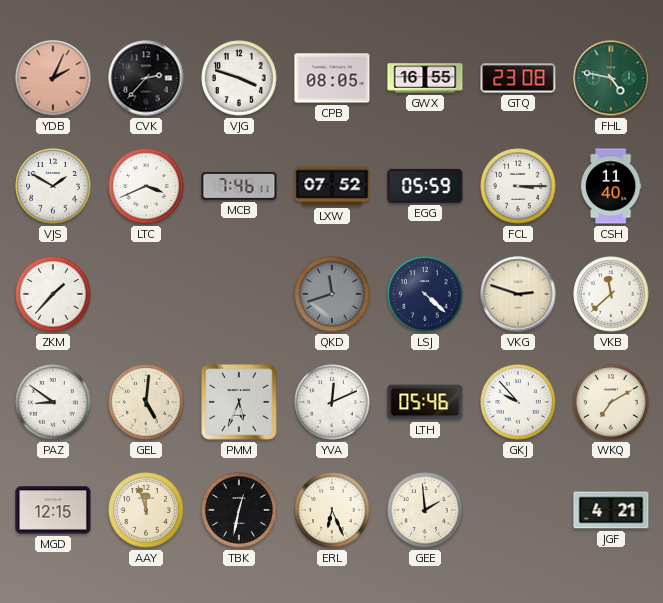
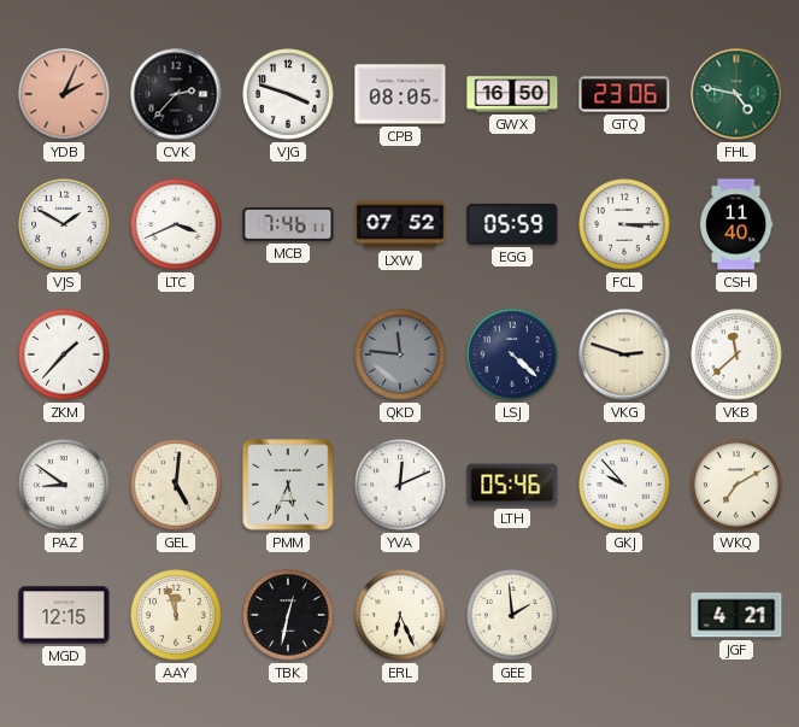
GWX: 16:55 -> 16:50
GTQ: 23:08 -> 23:06
QKD: 11:42 -> 11:46
